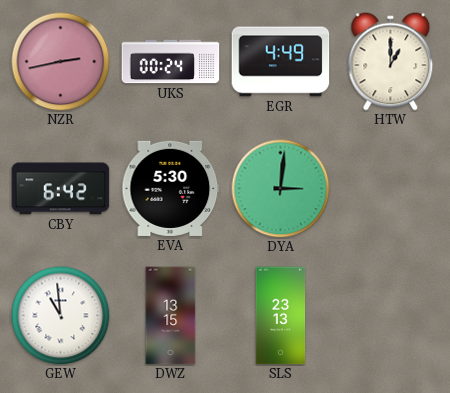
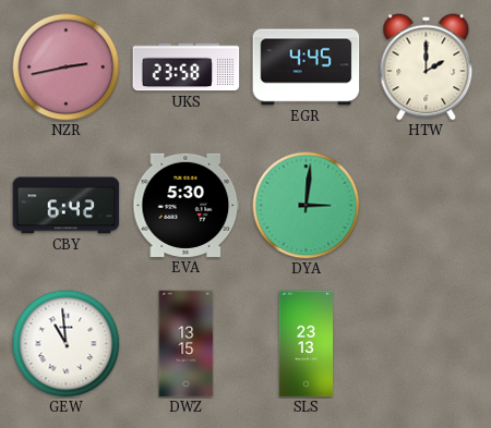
UKS: 00:24 -> 23:58
EGR: 4:49 -> 4:45
HTW: 1:00 -> 2:00
